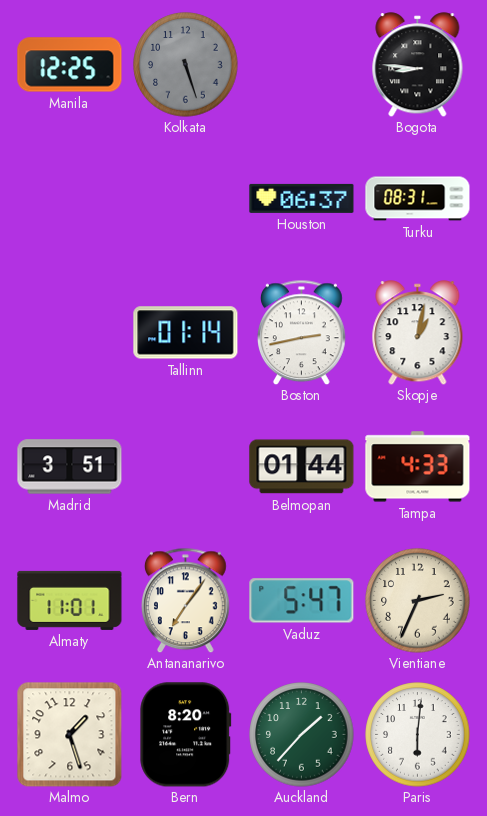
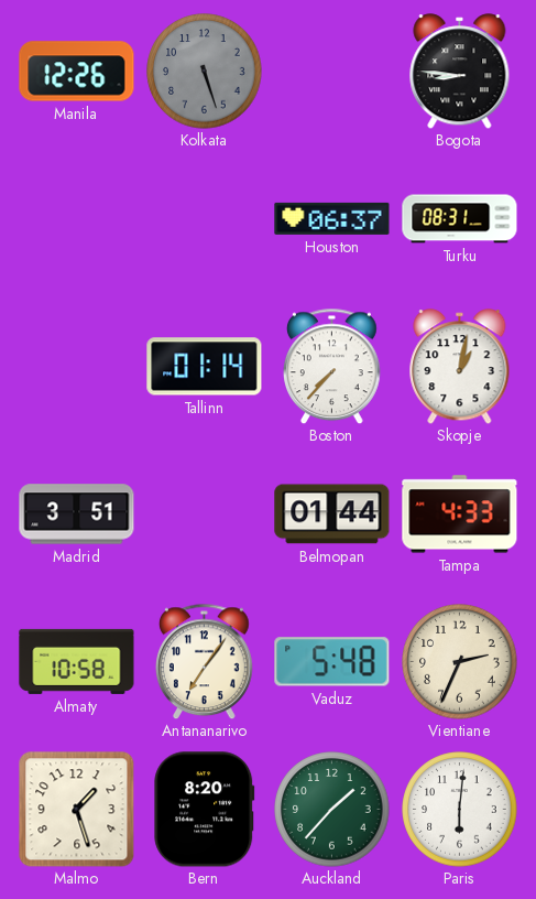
Manila: 12:25 -> 12:26
Boston: 2:43 -> 7:37
Almaty: 11:01 -> 10:58
Vaduz: 5:47 -> 5:48
